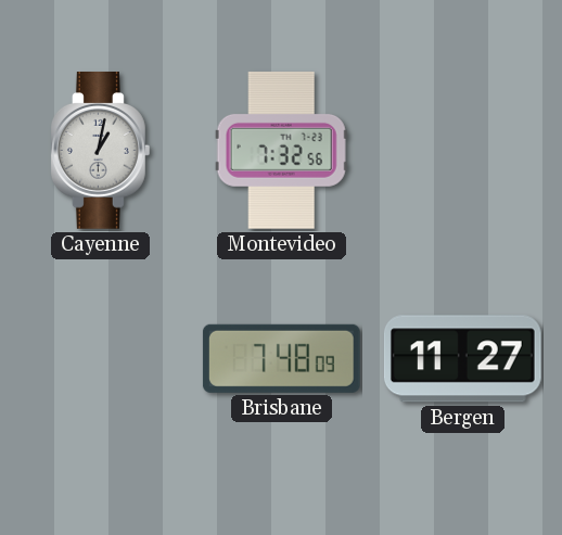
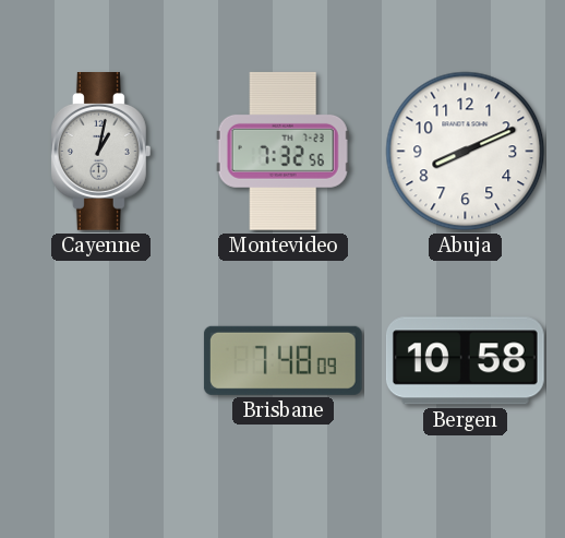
Abuja: none -> 8:11
Bergen: 11:27 -> 10:58
